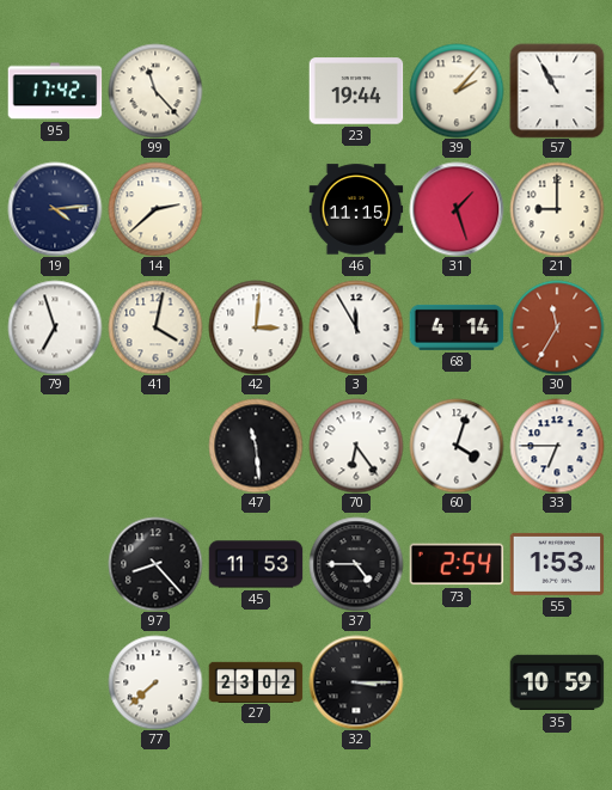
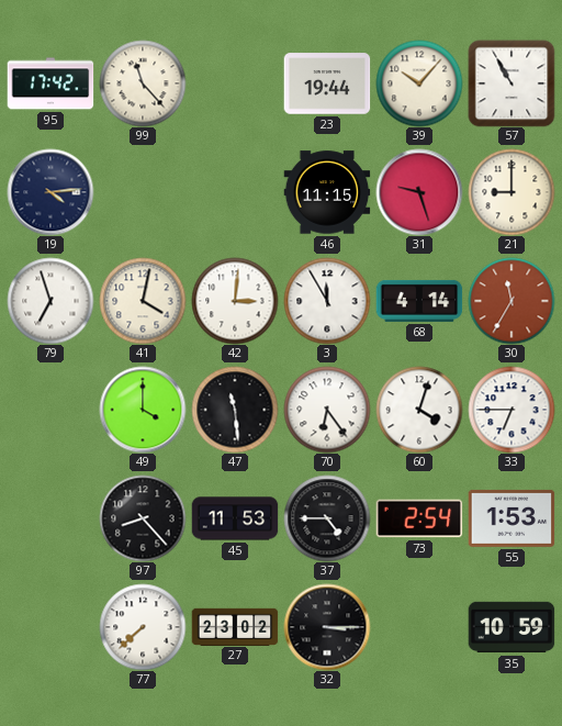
39: 2:07 -> 10:07
14: 2:38 -> none
31: 1:27 -> 9:27
49: none -> 4:00
